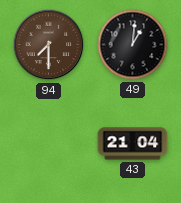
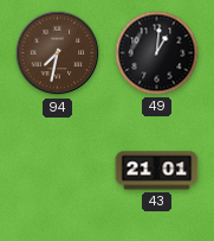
94: 7:30 -> 7:32
43: 21:04 -> 21:01
